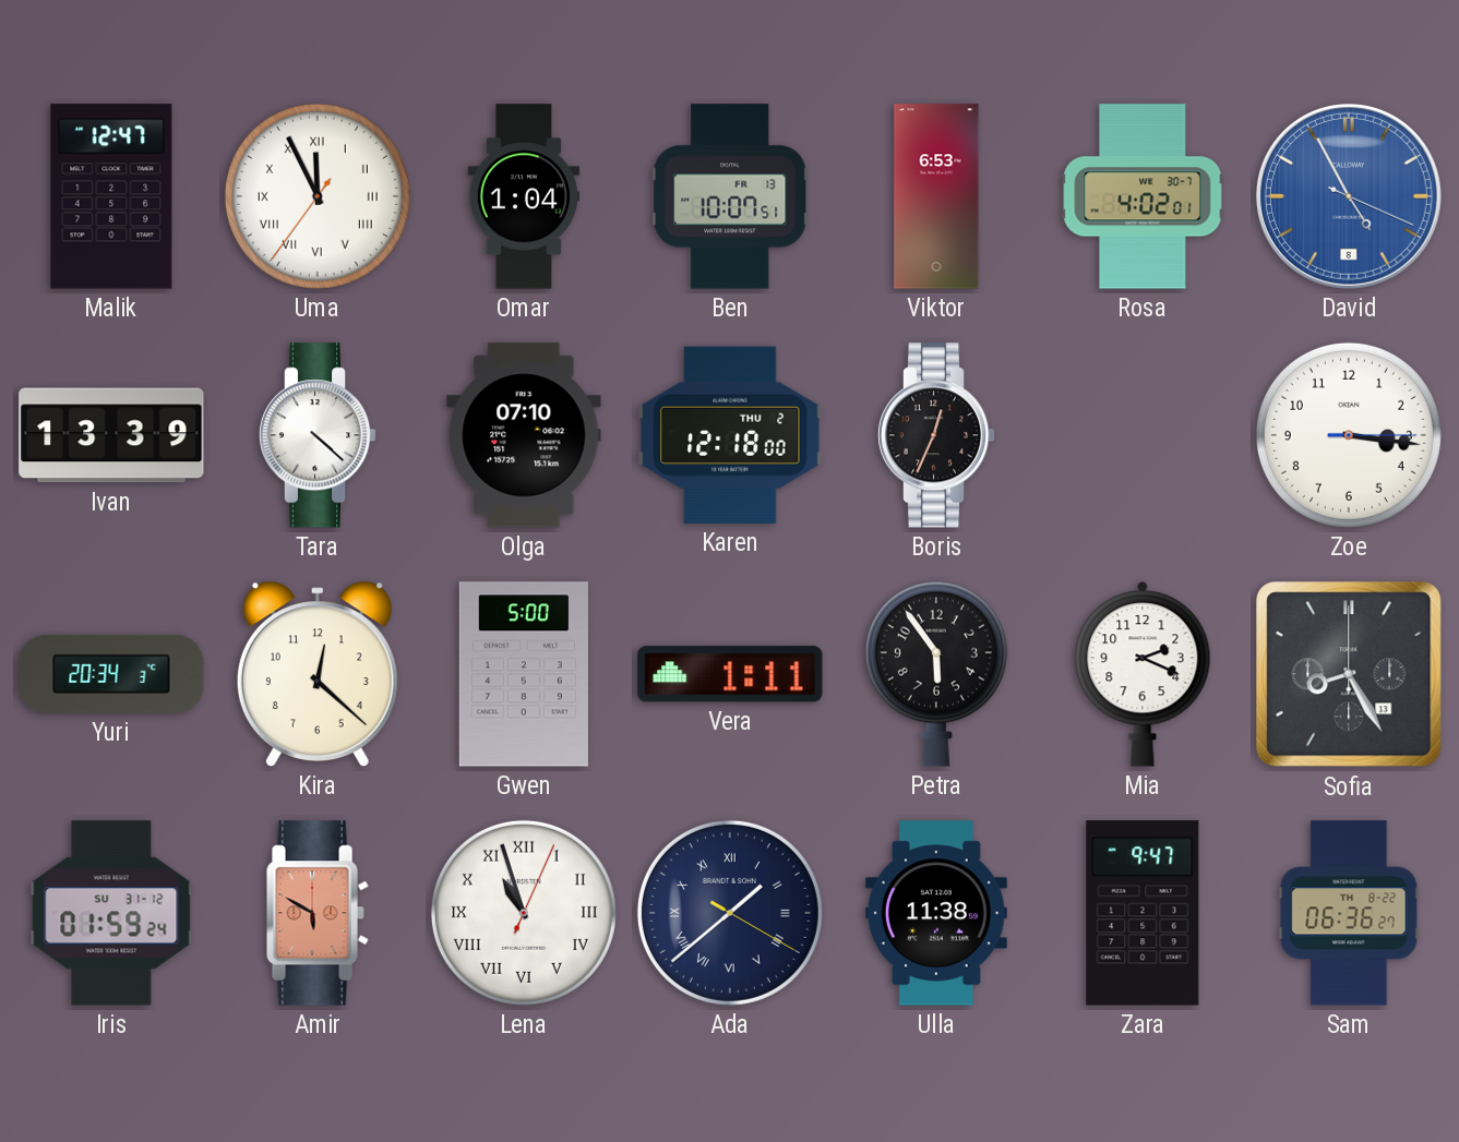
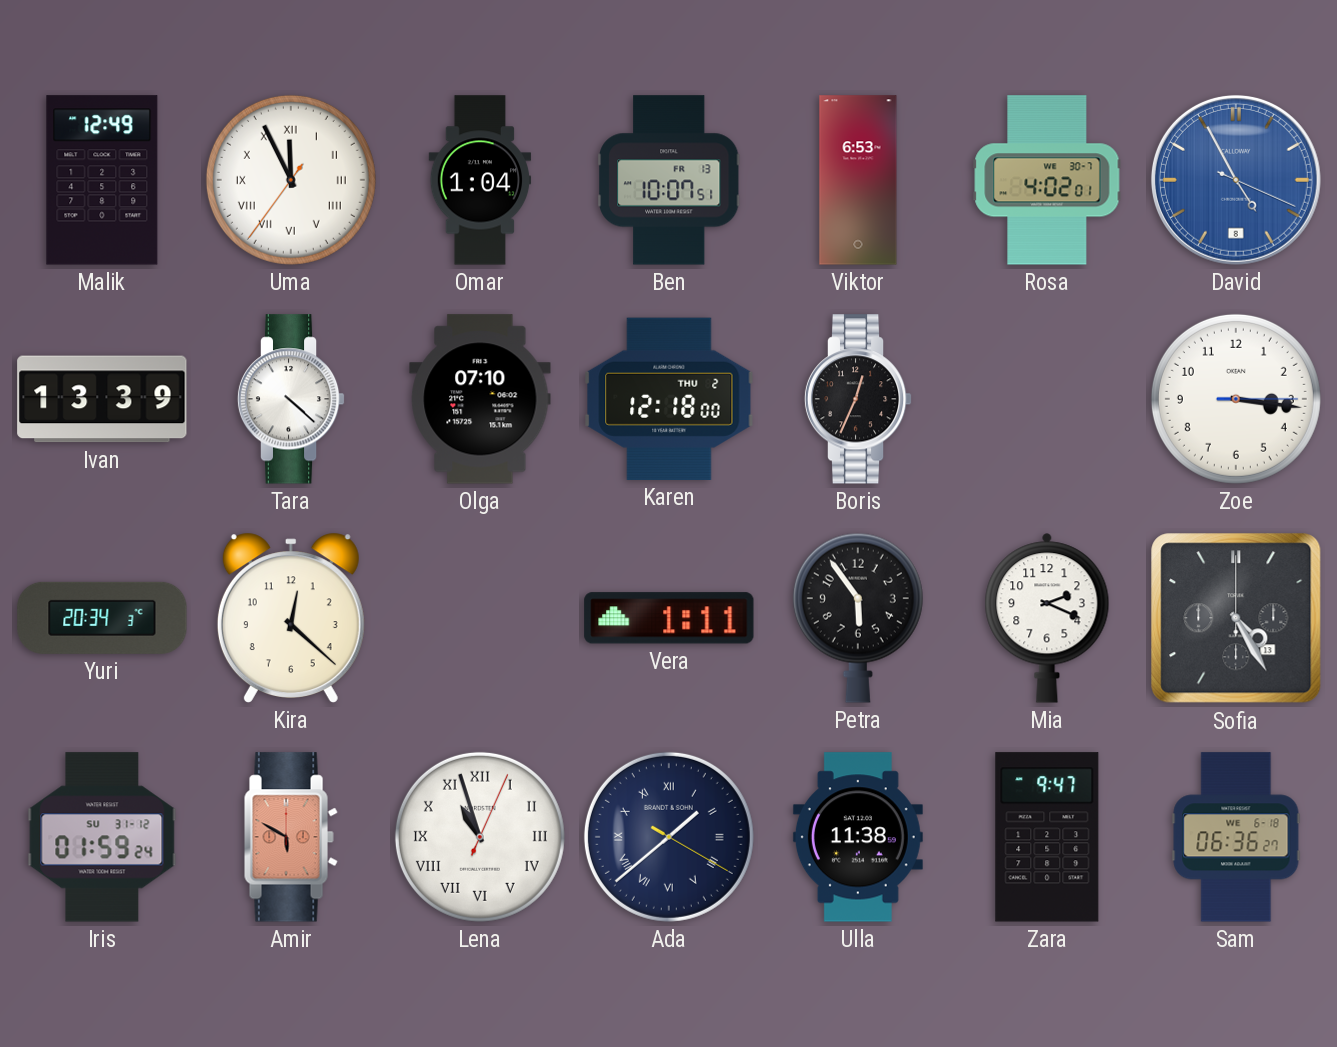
Malik: 12:47 -> 12:49
Gwen: 5:00 -> none
Sofia: 8:25 -> 4:25
Sam date: TH 8-22 -> WE 6-18
